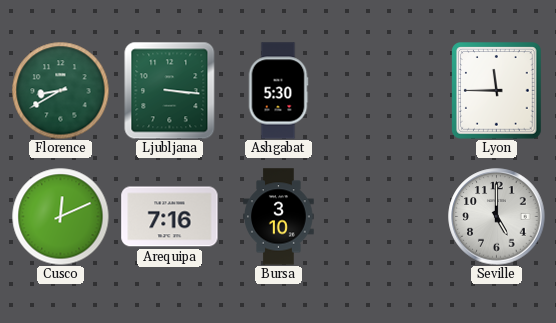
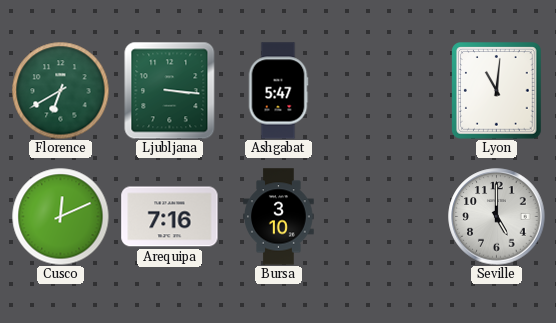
Florence: 8:40 -> 6:40
Ashgabat: 5:30 -> 5:47
Lyon: 11:45 -> 11:01
